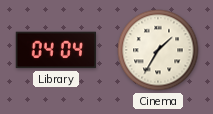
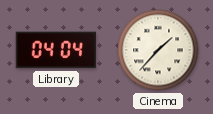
Cinema: 1:35 -> 1:37
